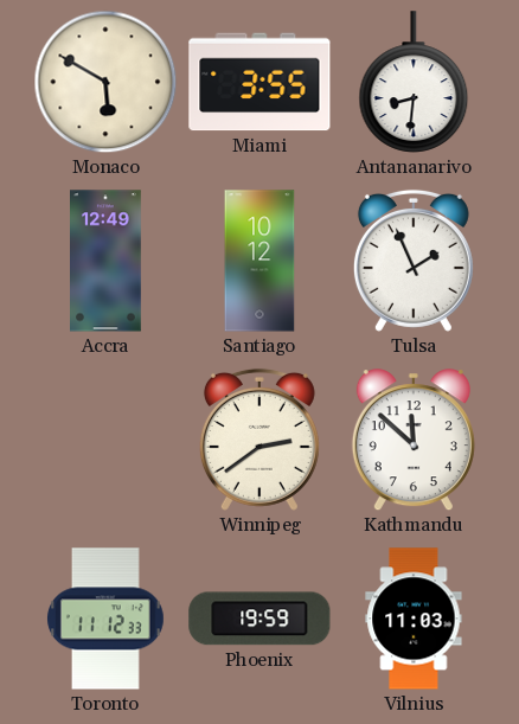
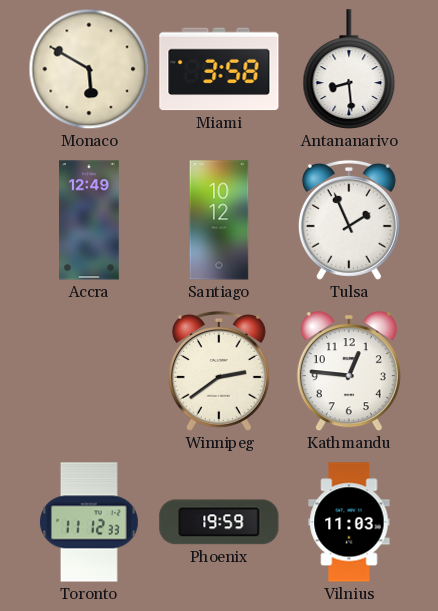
Miami: 3:55 -> 3:58
Antananarivo: 8:31 -> 8:29
Kathmandu: 11:52 -> 12:46
